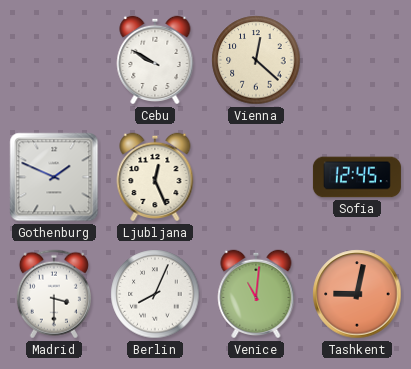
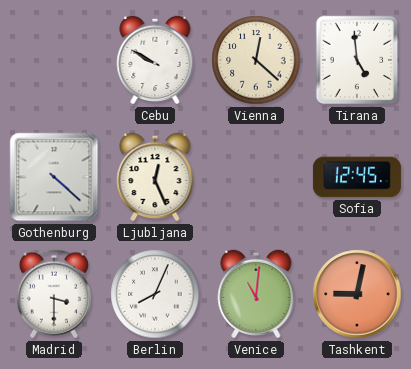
Tirana: none -> 4:59
Gothenburg: 1:49 -> 4:22
